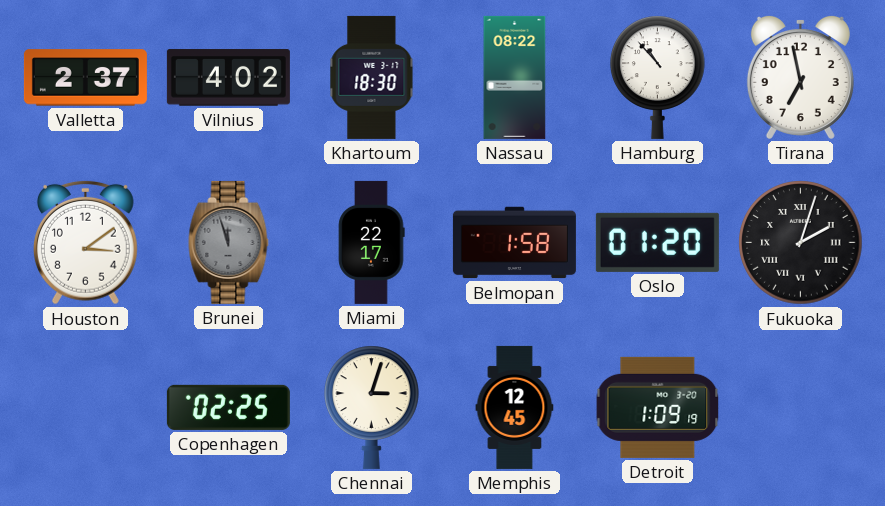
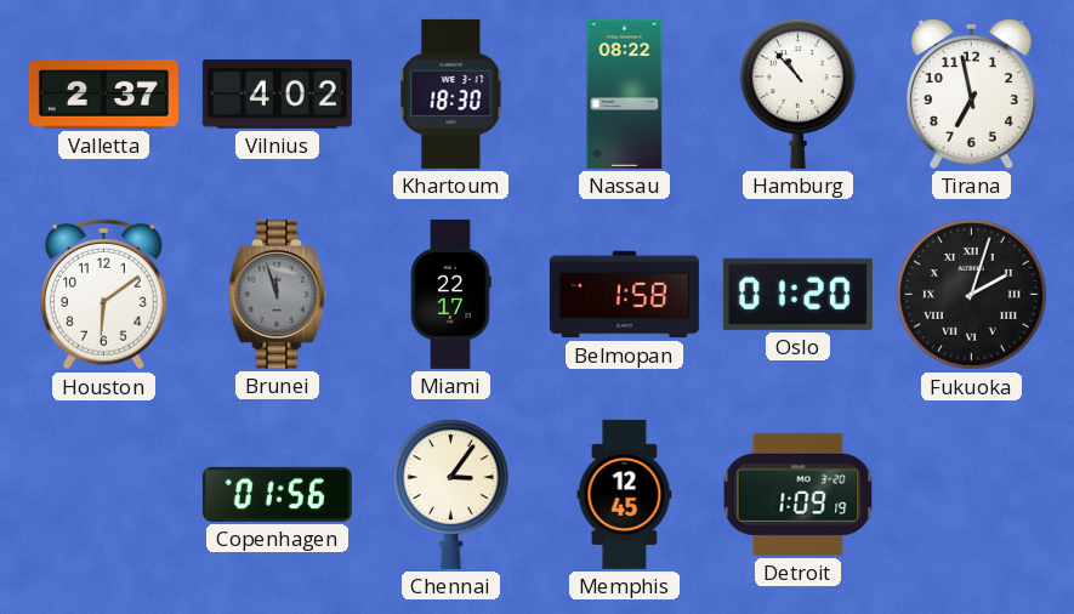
Houston: 3:09 -> 6:09
Copenhagen: 02:25 -> 01:56
Chennai: 3:03 -> 3:06
